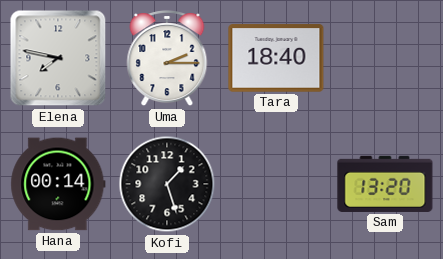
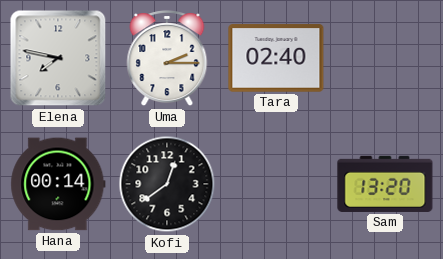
Tara: 18:40 -> 02:40
Kofi: 1:27 -> 12:39
